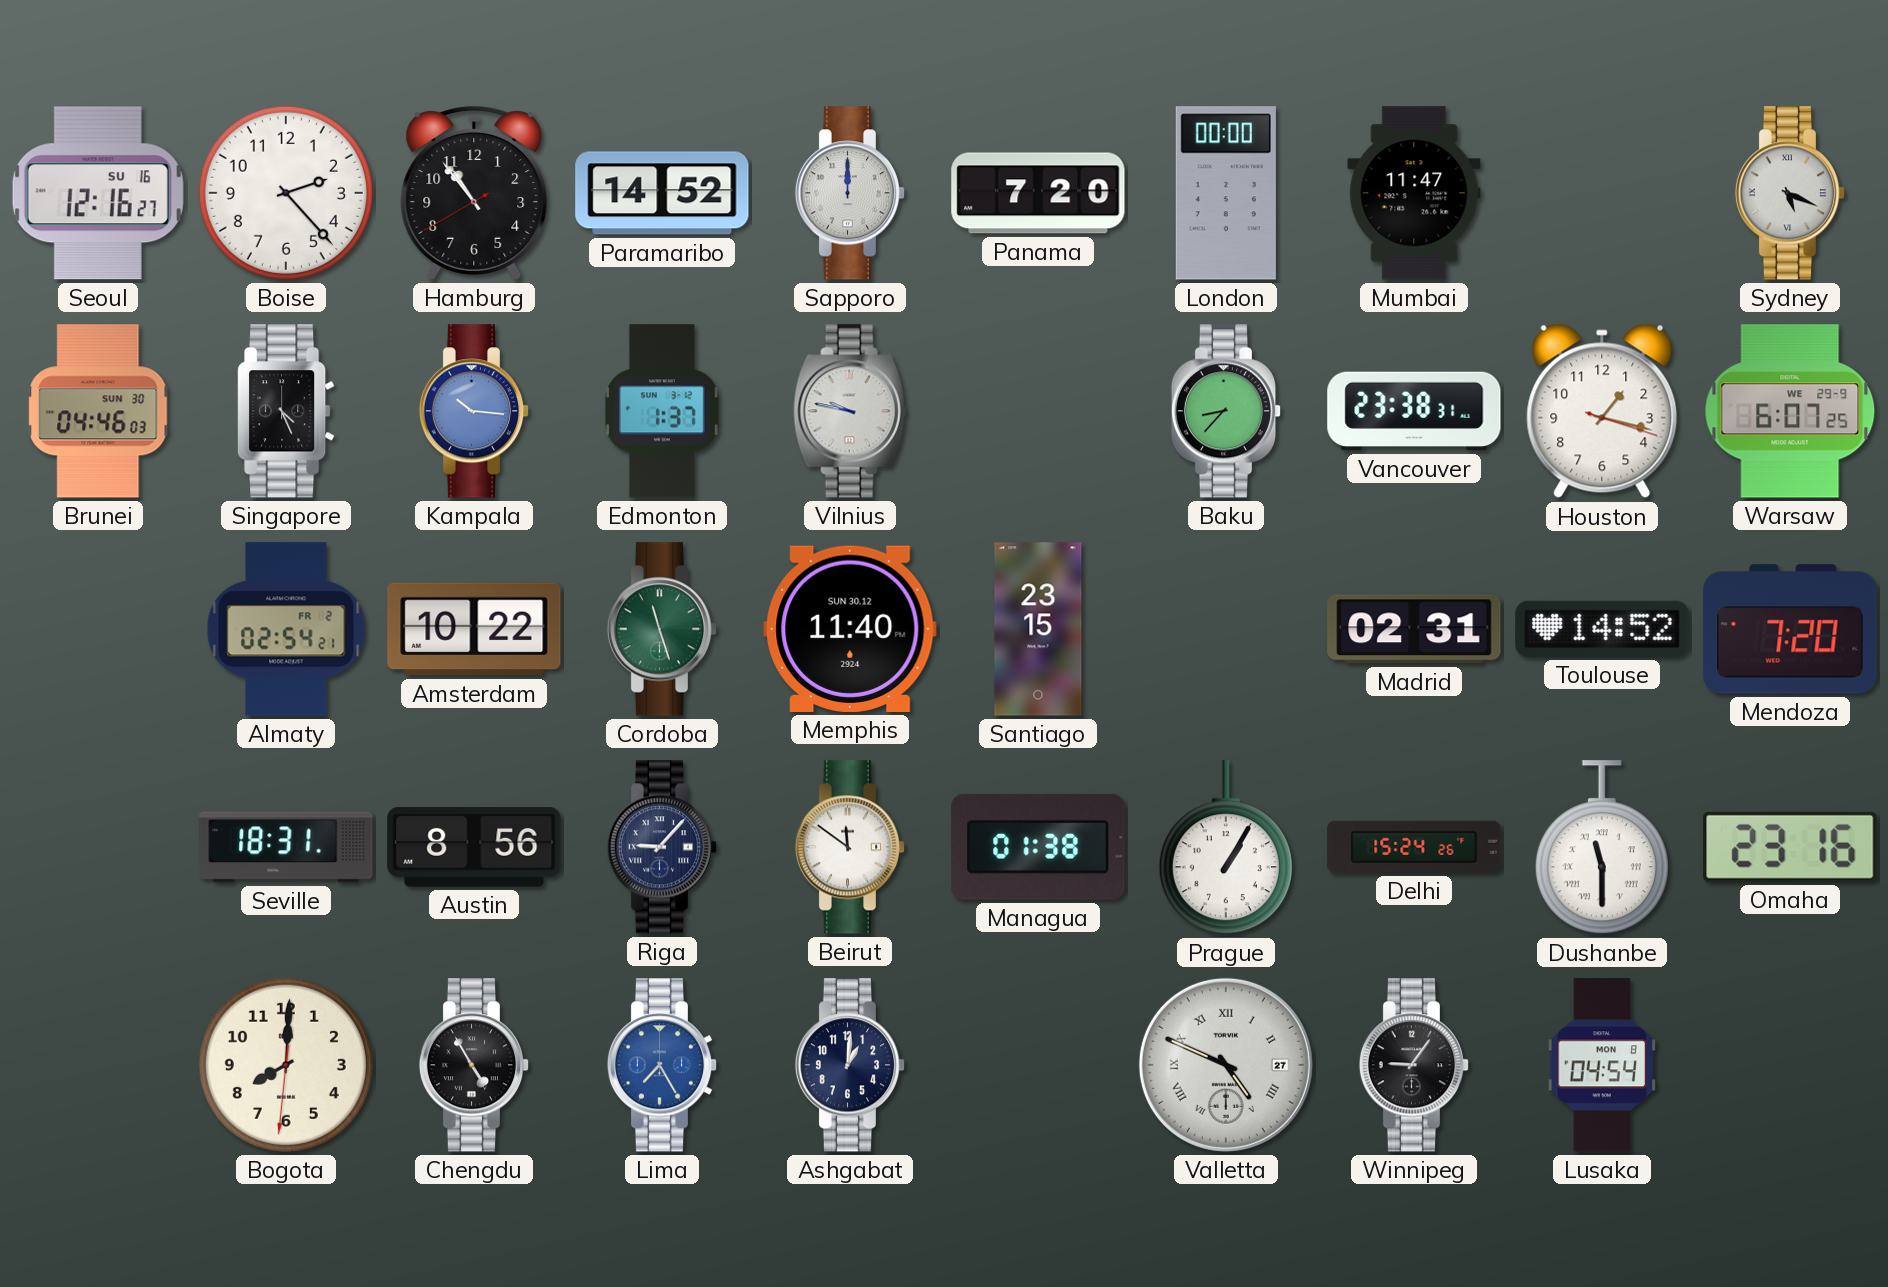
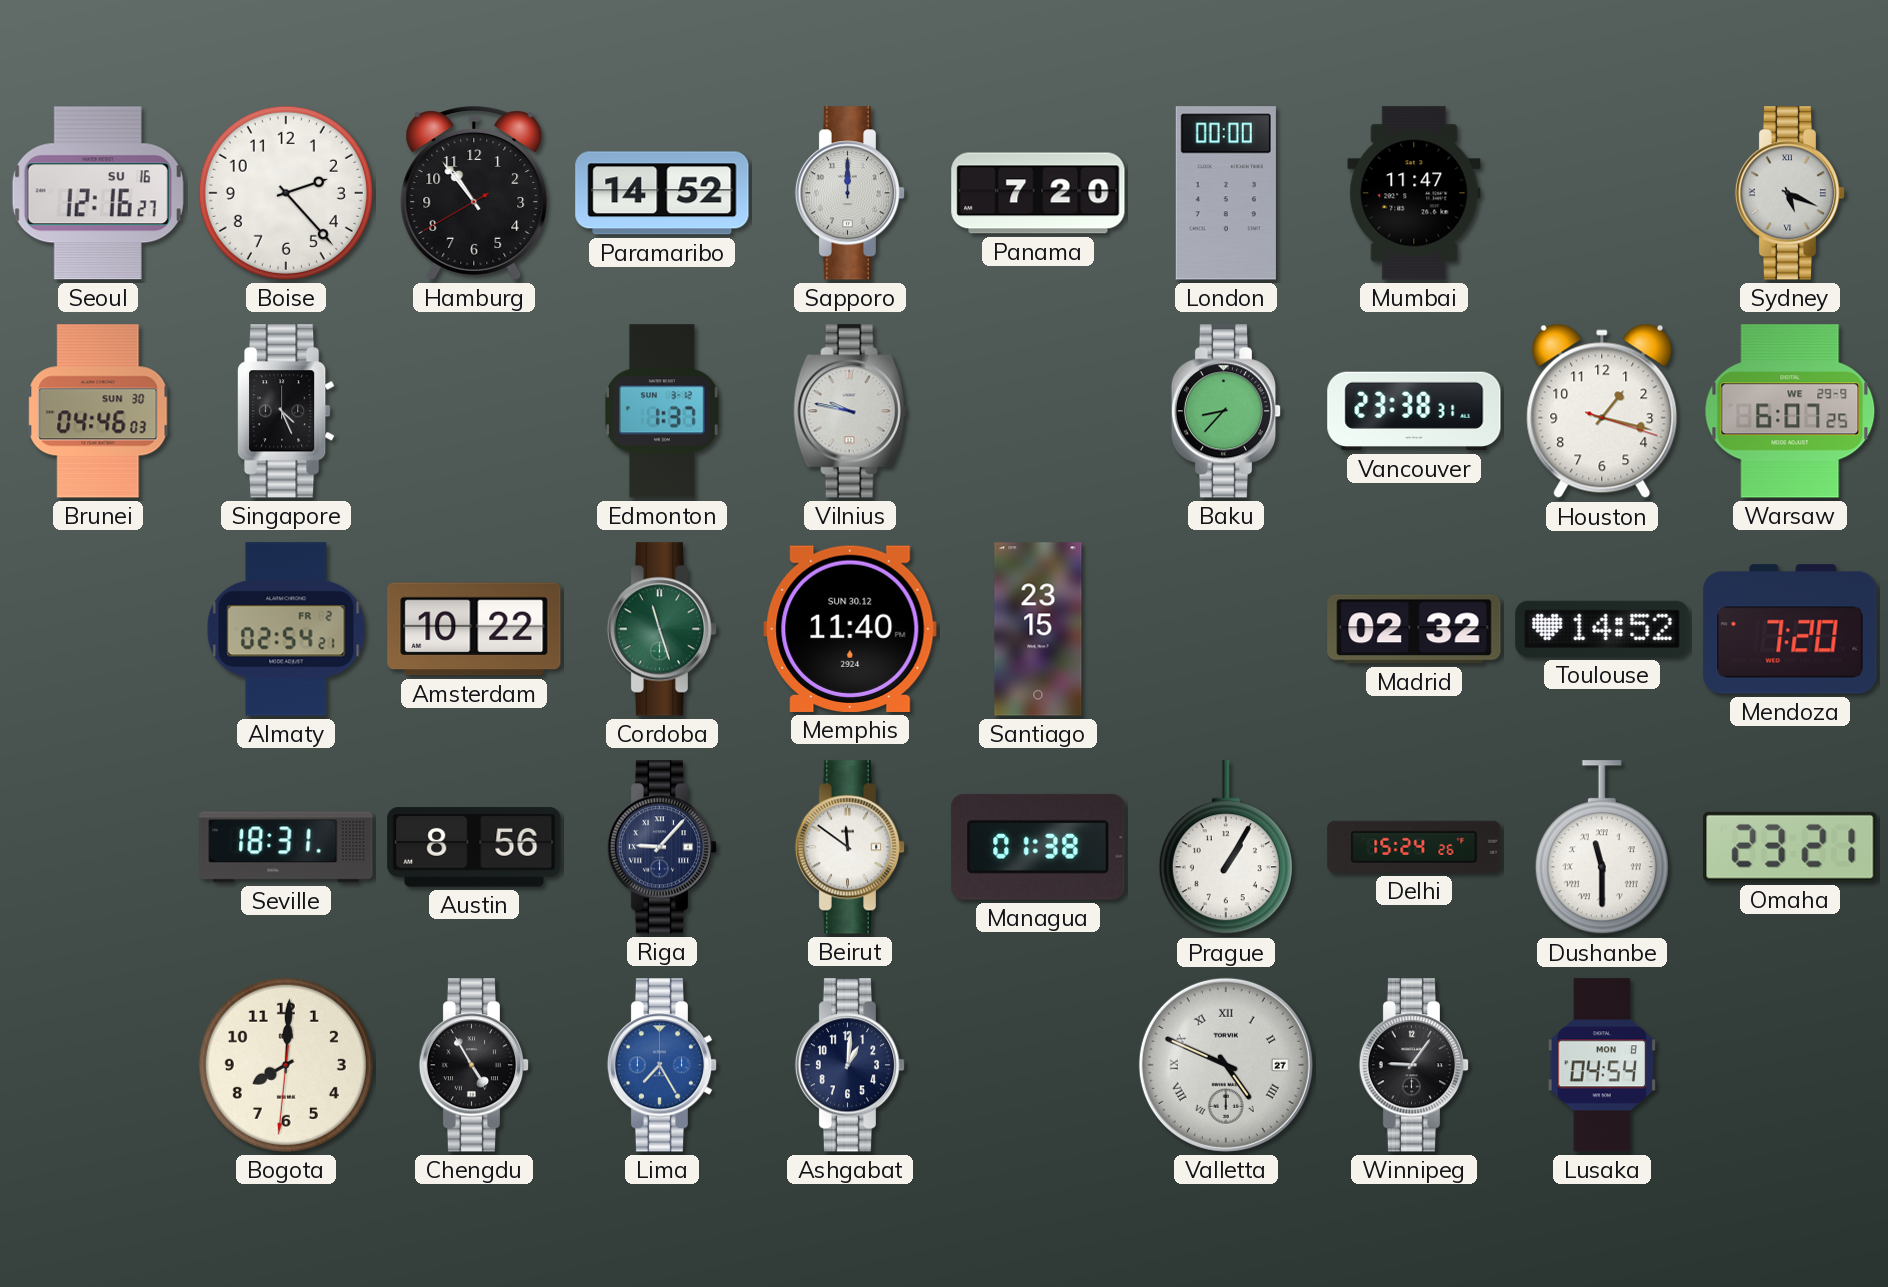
Kampala: 10:16 -> none
Madrid: 02:31 -> 02:32
Omaha: 23:16 -> 23:21
